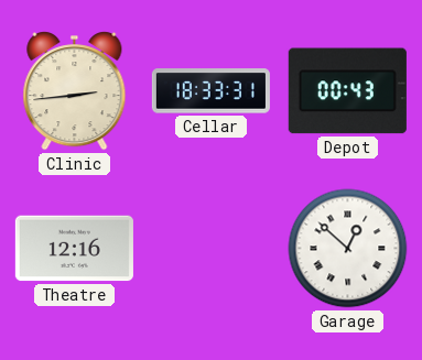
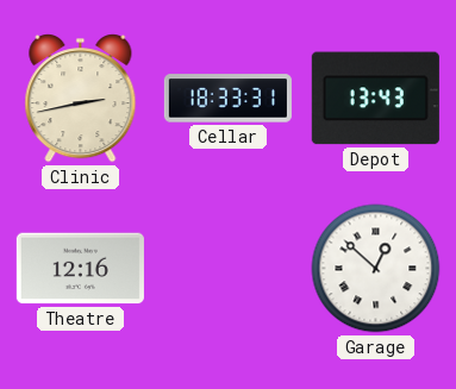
Clinic: 2:44 -> 2:43
Depot: 00:43 -> 13:43
